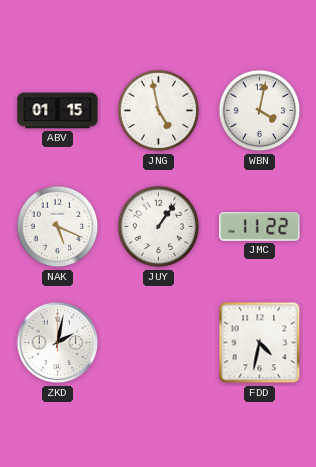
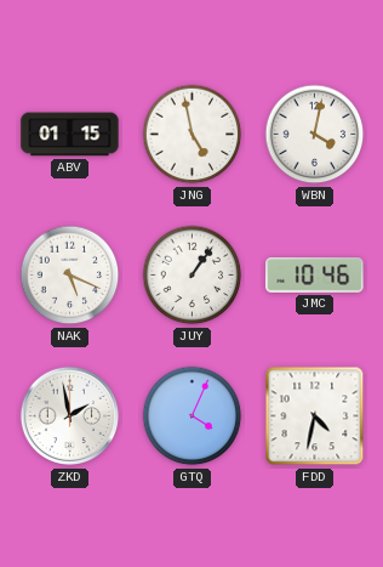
JMC: 11:22 -> 10:46
ZKD: 2:02 -> 1:58
GTQ: none -> 4:04
